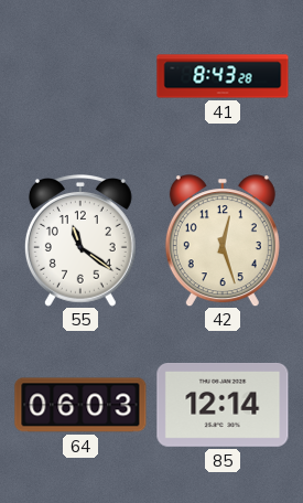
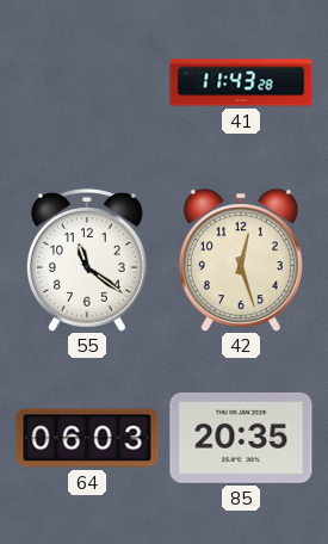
41: 8:43 -> 11:43
85: 12:14 -> 20:35
